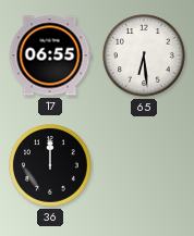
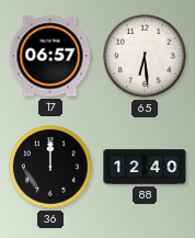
17: 06:55 -> 06:57
88: none -> 12:40
